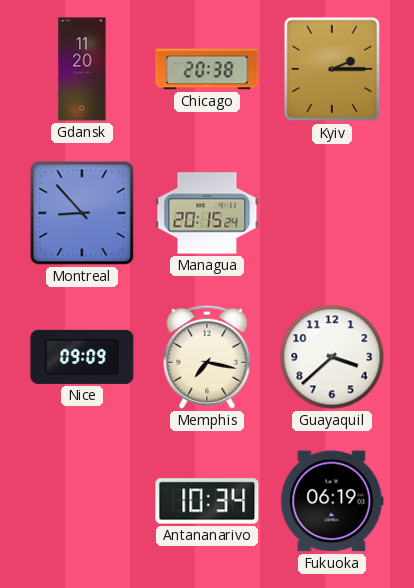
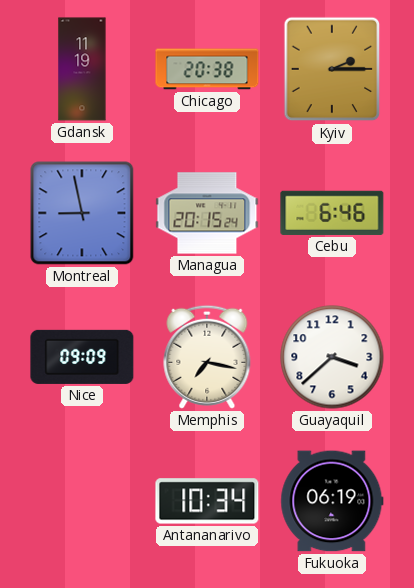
Gdansk: 11:20 -> 11:19
Montreal: 8:53 -> 8:58
Cebu: none -> 6:46
